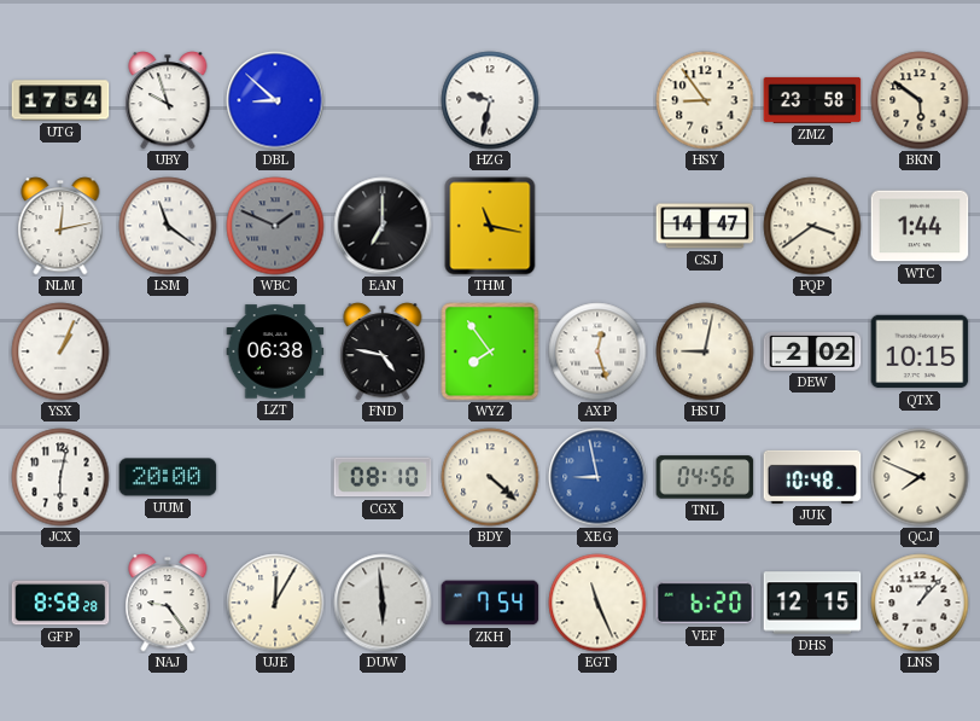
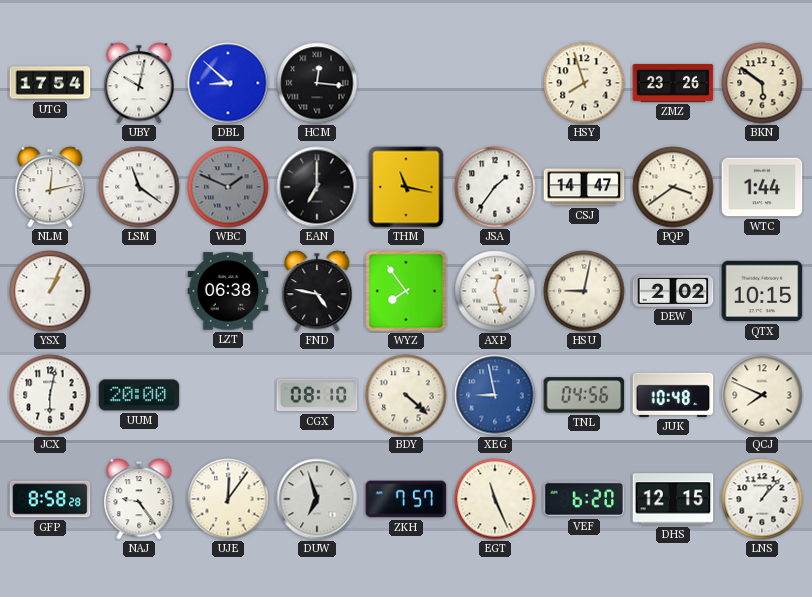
UBY: 9:57 -> 10:02
HCM: none -> 12:16
HZG: 9:32 -> none
HSY: 8:54 -> 7:57
ZMZ: 23:58 -> 23:26
JSA: none -> 1:36
UJE: 12:05 -> 12:06
DUW: 5:59 -> 6:57
ZKH: 7:54 -> 7:57
